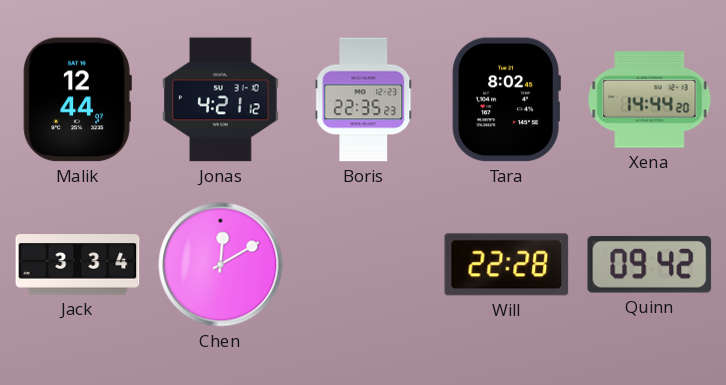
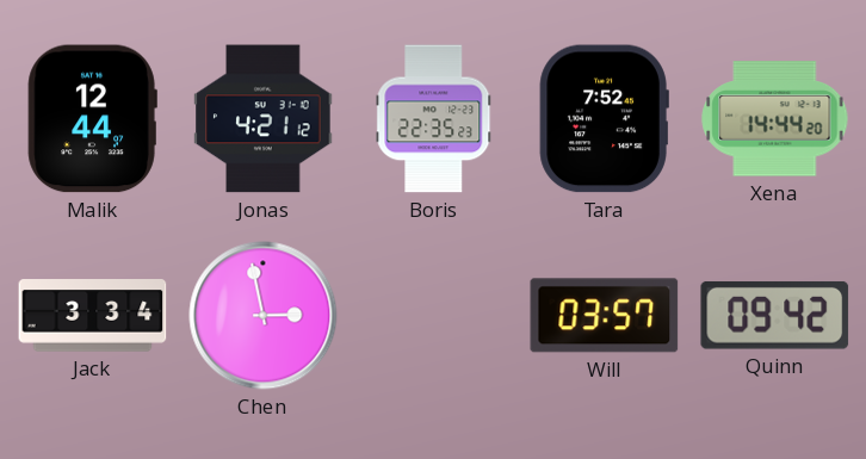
Tara: 8:02 -> 7:52
Chen: 12:10 -> 2:58
Will: 22:28 -> 03:57
